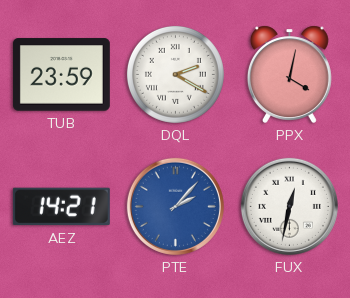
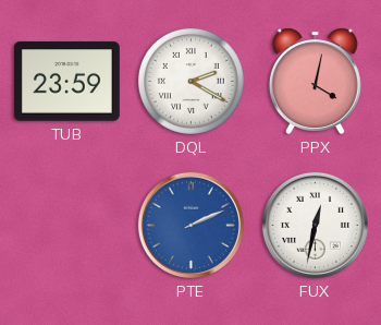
AEZ: 14:21 -> none
PTE: 2:07 -> 2:11
